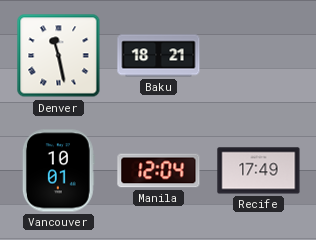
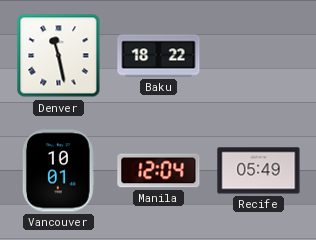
Baku: 18:21 -> 18:22
Recife: 17:49 -> 05:49
